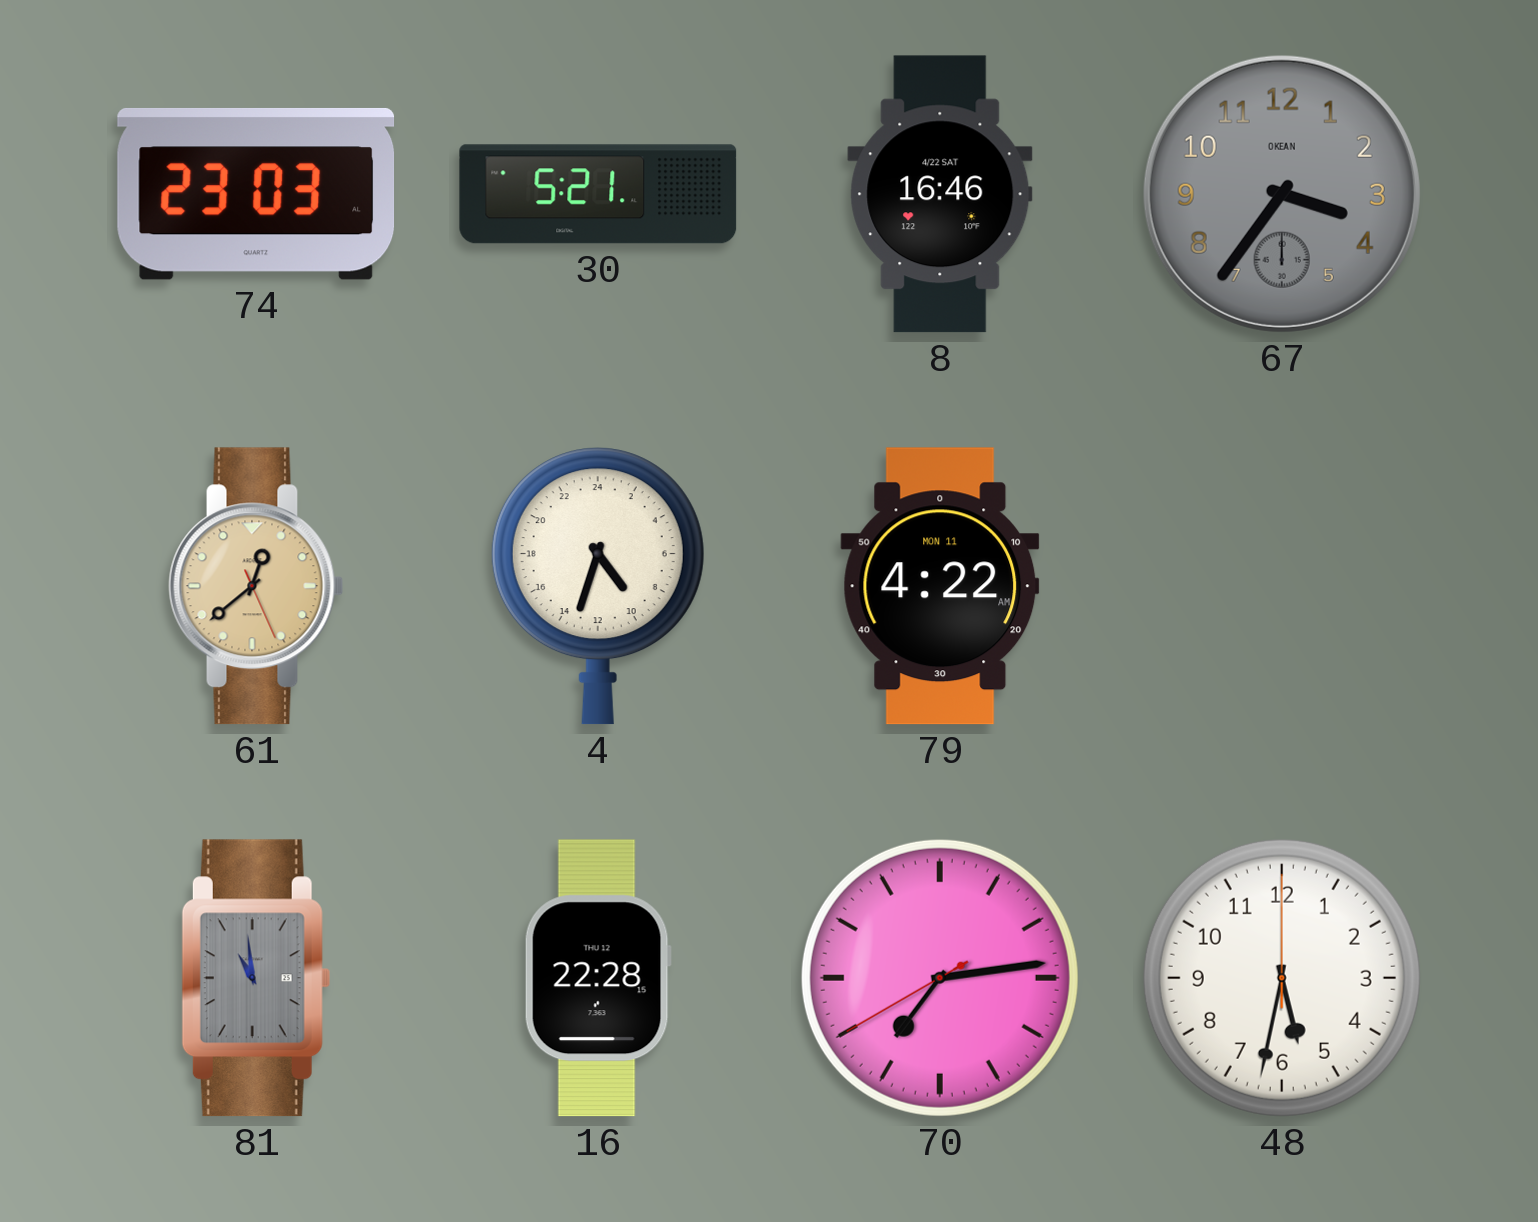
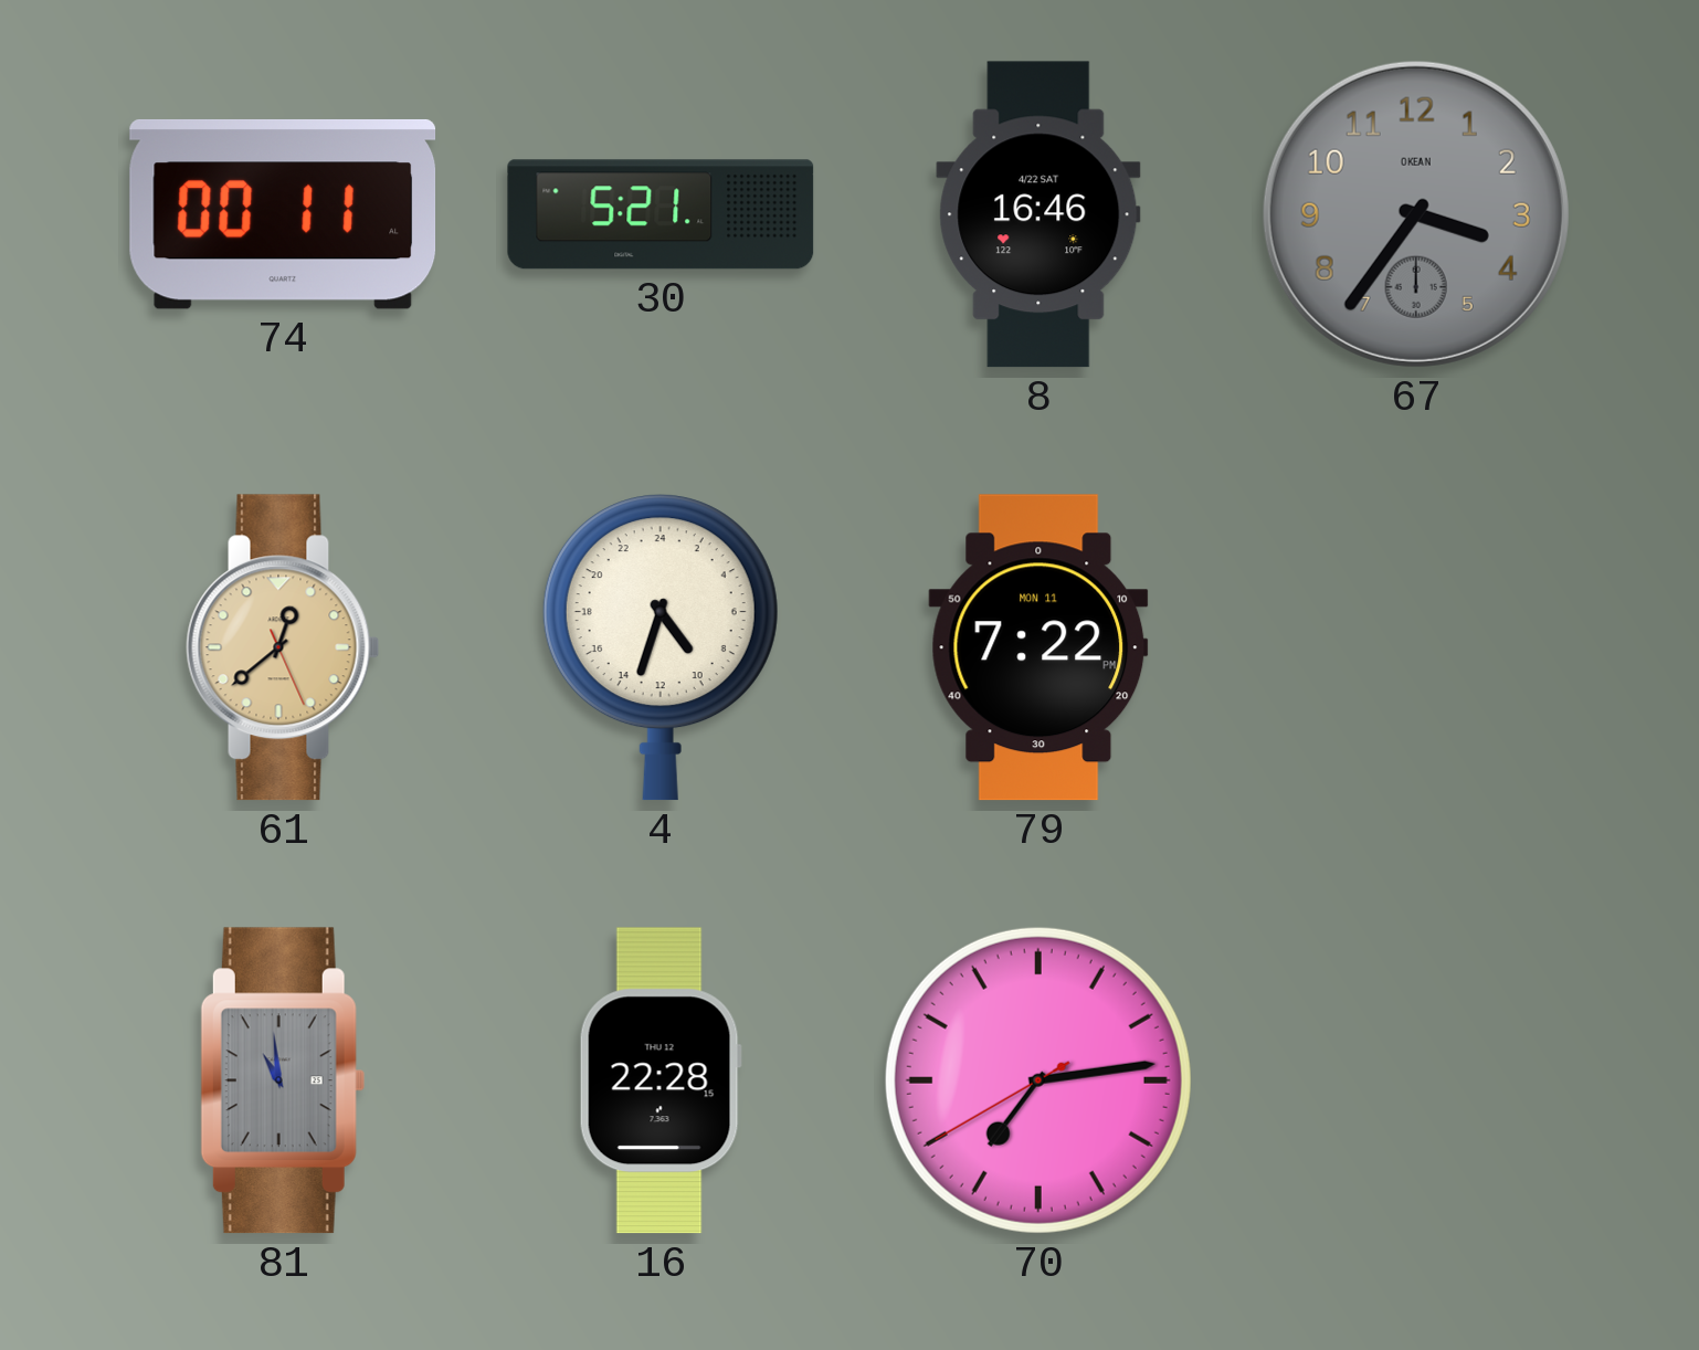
74: 23:03 -> 00:11
79: 4:22 -> 7:22
48: 5:32 -> none
